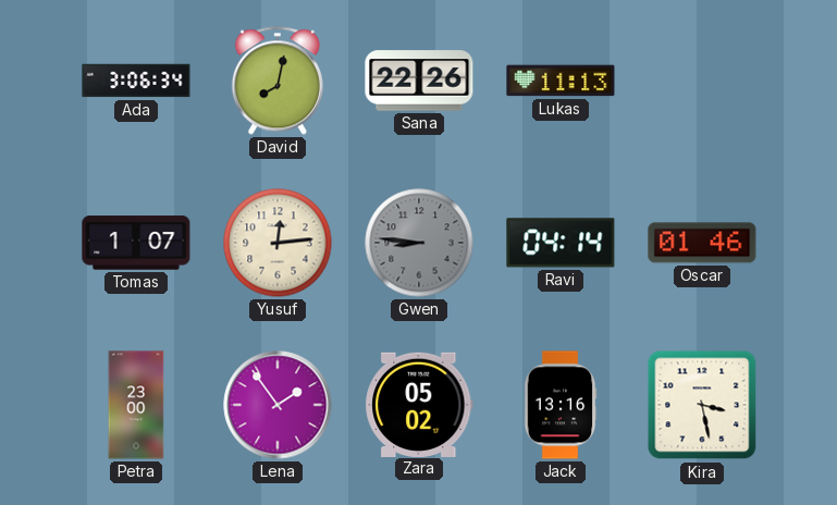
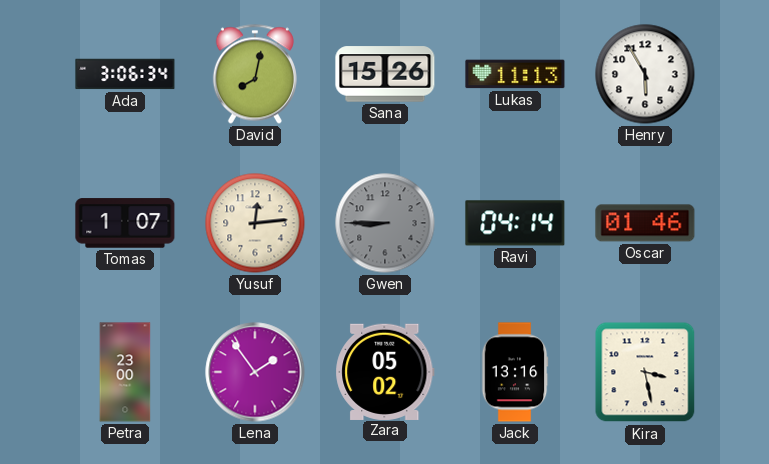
Sana: 22:26 -> 15:26
Henry: none -> 5:55
Gwen: 8:46 -> 8:45
